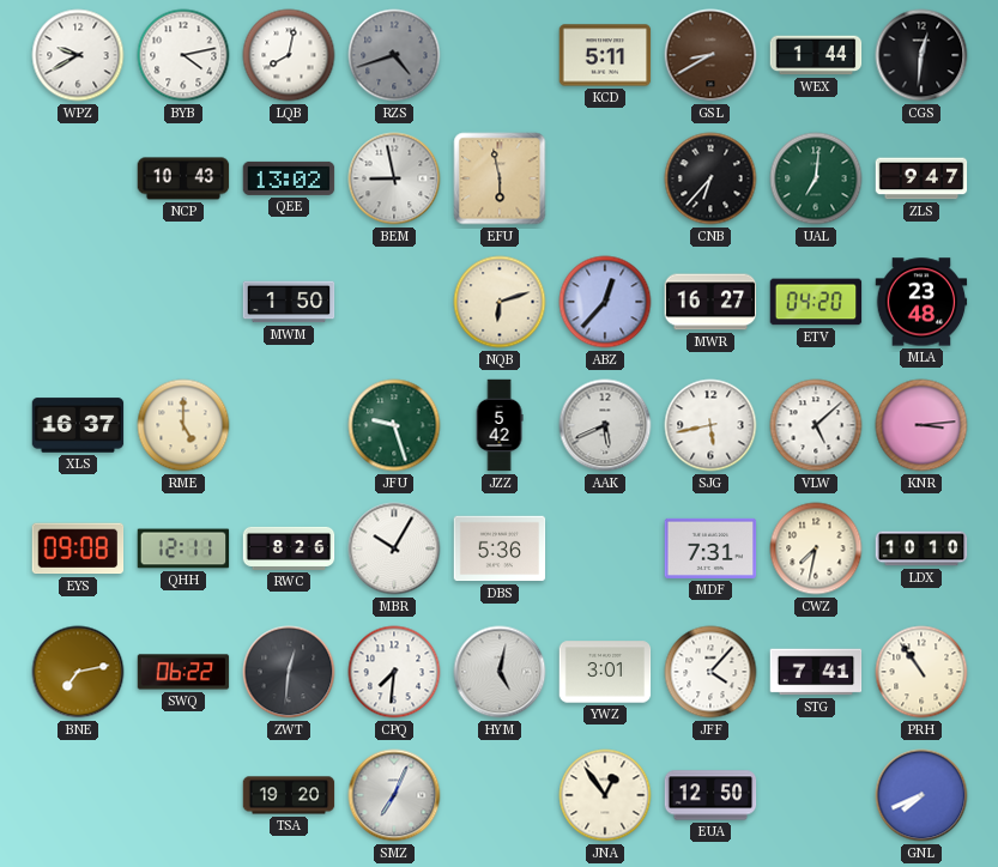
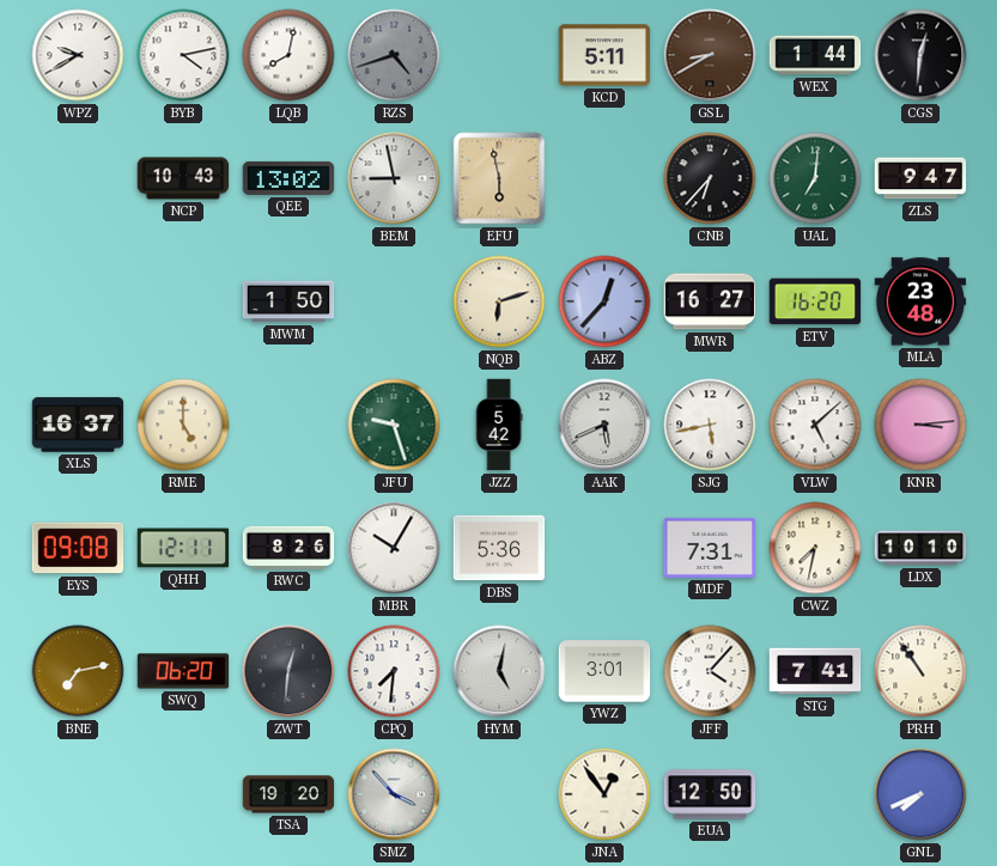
ETV: 04:20 -> 16:20
SWQ: 06:22 -> 06:20
SMZ: 7:04 -> 3:53
